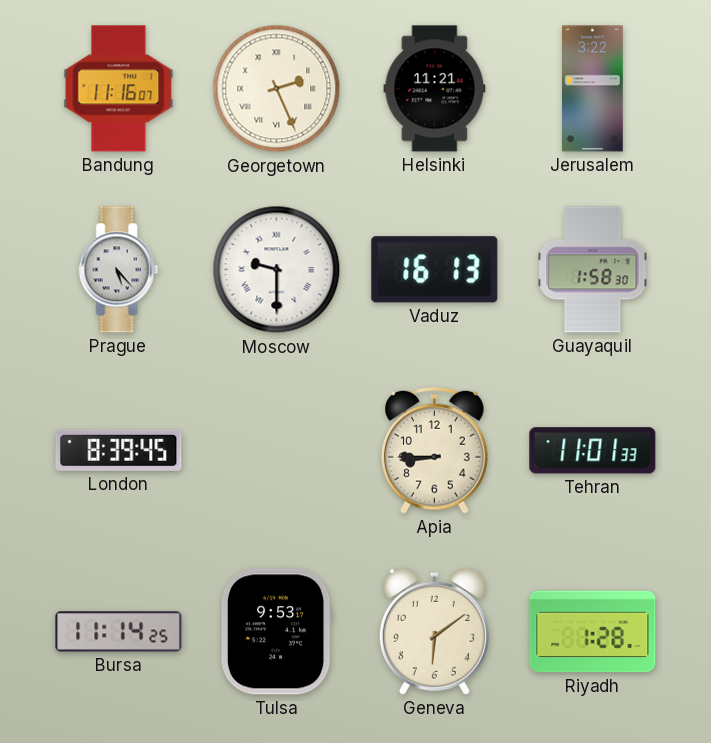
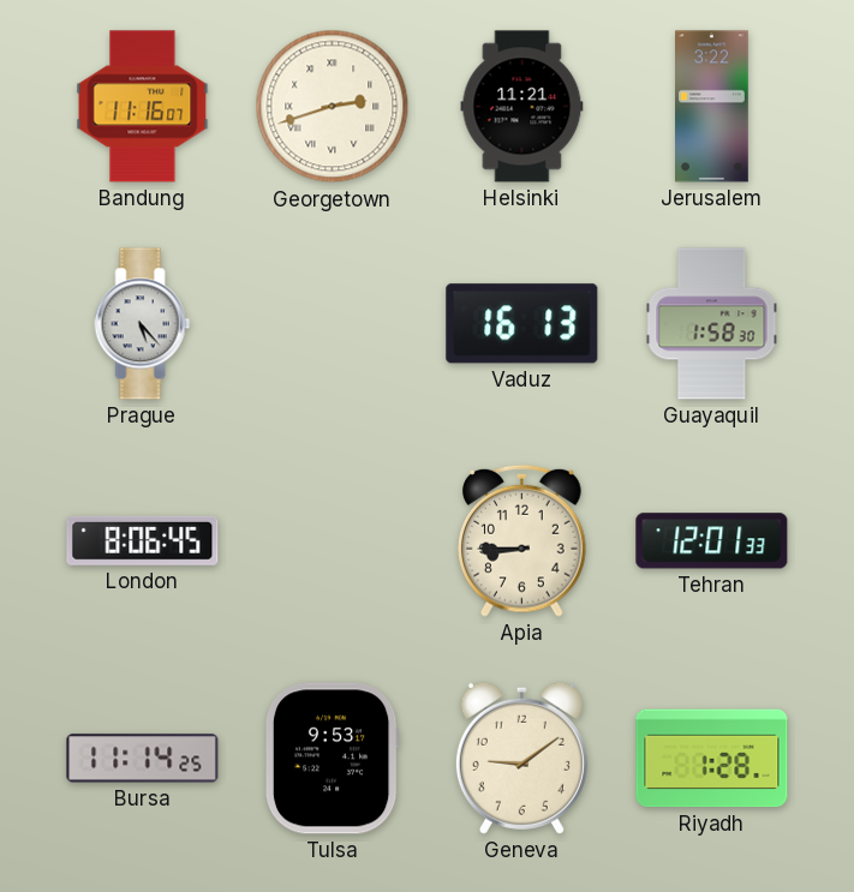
Georgetown: 2:26 -> 2:42
Moscow: 9:30 -> none
London: 8:39 -> 8:06
Tehran: 11:01 -> 12:01
Geneva: 6:09 -> 9:09
